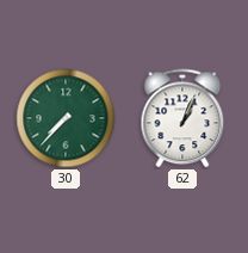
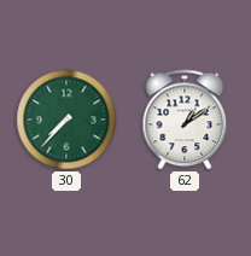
62: 1:04 -> 1:09
